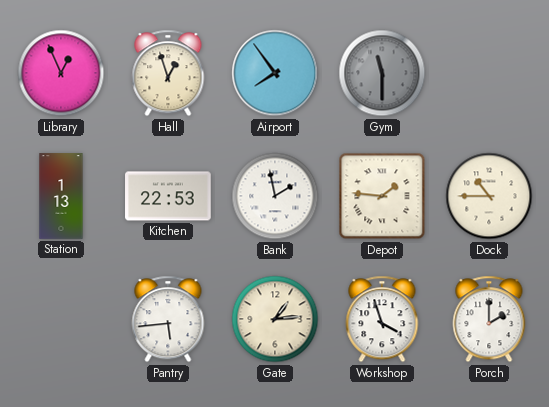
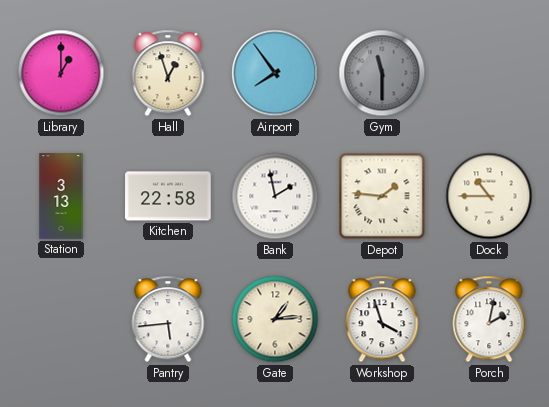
Library: 12:56 -> 1:00
Station: 1:13 -> 3:13
Kitchen: 22:53 -> 22:58
Porch: 2:00 -> 2:02
